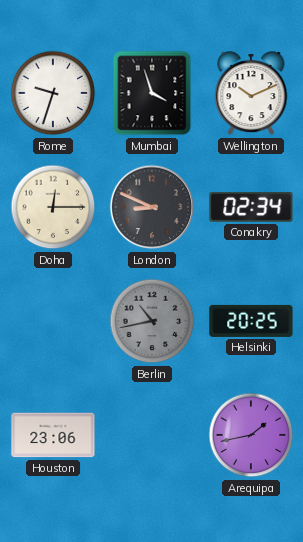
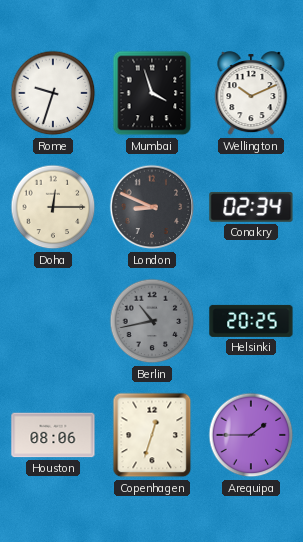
Houston: 23:06 -> 08:06
Copenhagen: none -> 12:33
Arequipa: 1:43 -> 1:45
